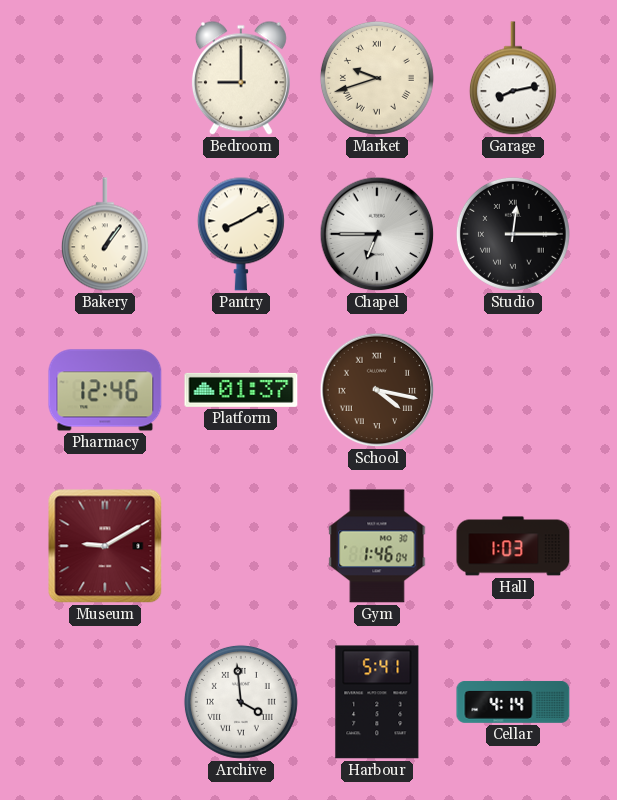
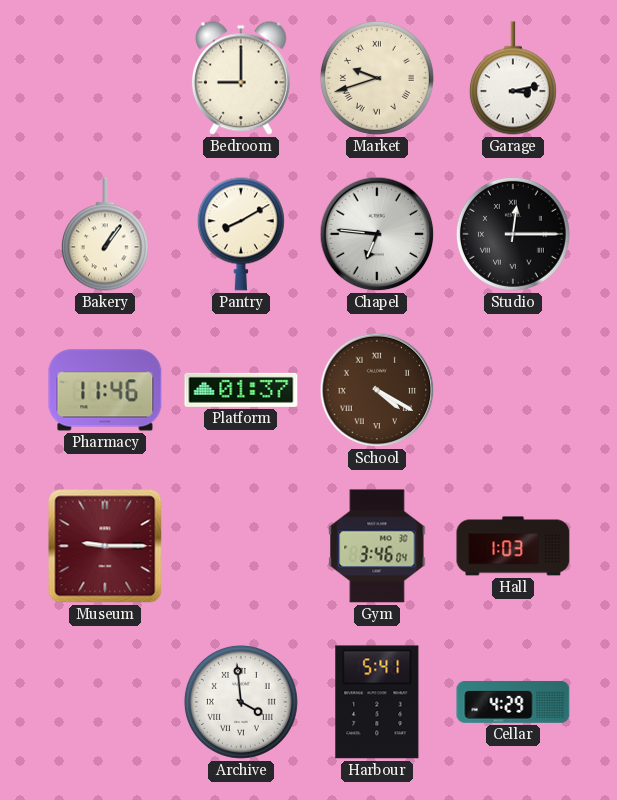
Garage: 8:13 -> 3:13
Chapel: 6:45 -> 6:46
Pharmacy: 12:46 -> 11:46
School: 4:17 -> 4:20
Museum: 9:10 -> 9:15
Gym: 1:46 -> 3:46
Cellar: 4:14 -> 4:29
